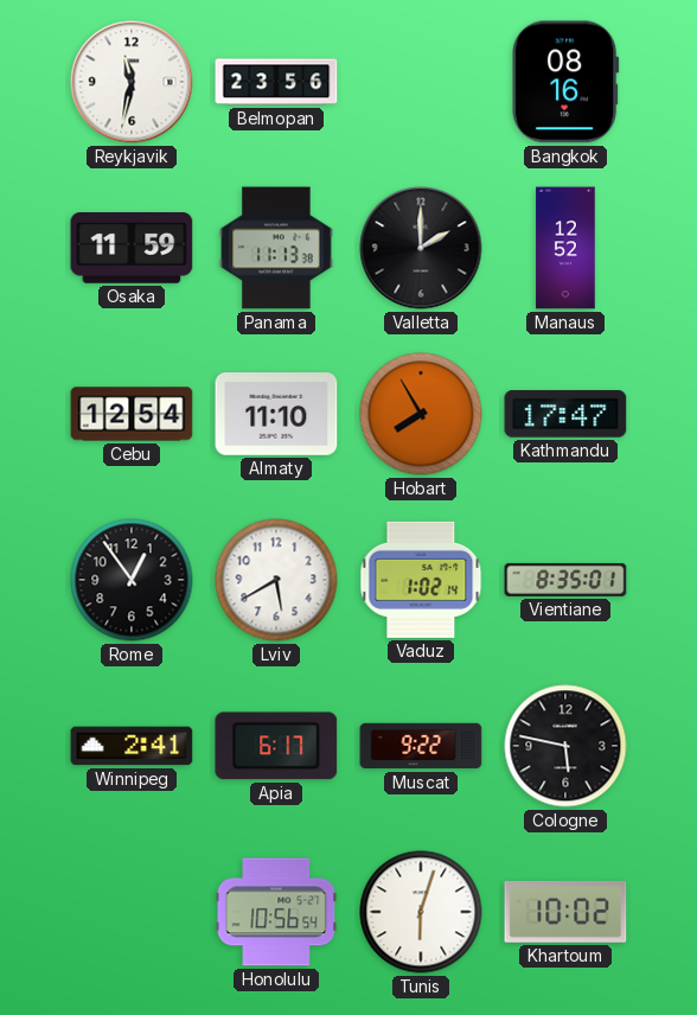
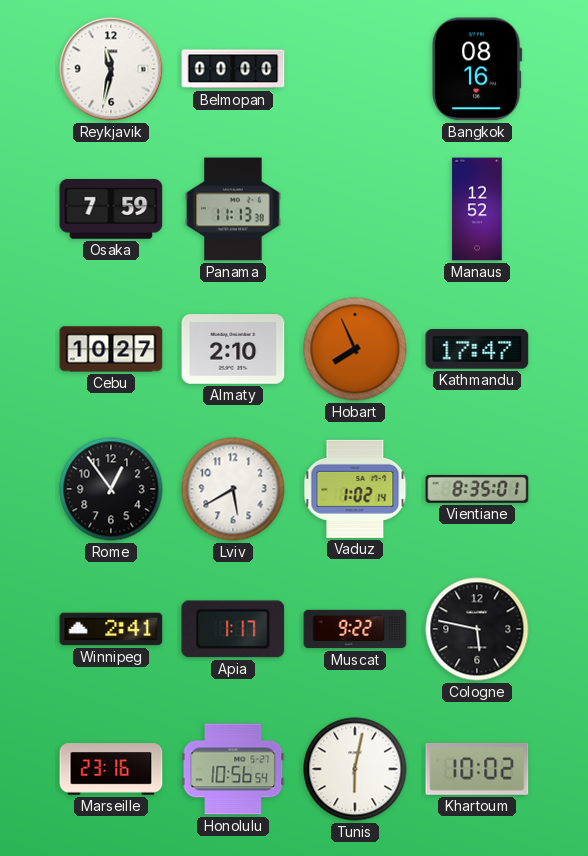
Belmopan: 23:56 -> 00:00
Osaka: 11:59 -> 7:59
Valletta: 2:00 -> none
Cebu: 12:54 -> 10:27
Almaty: 11:10 -> 2:10
Hobart: 7:55 -> 7:56
Apia: 6:17 -> 1:17
Marseille: none -> 23:16
Tunis: 6:03 -> 6:02
